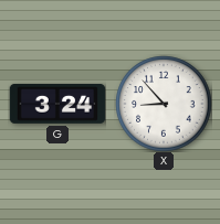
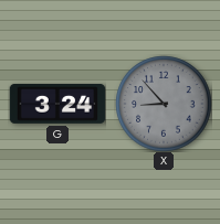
X dial: white -> grey
